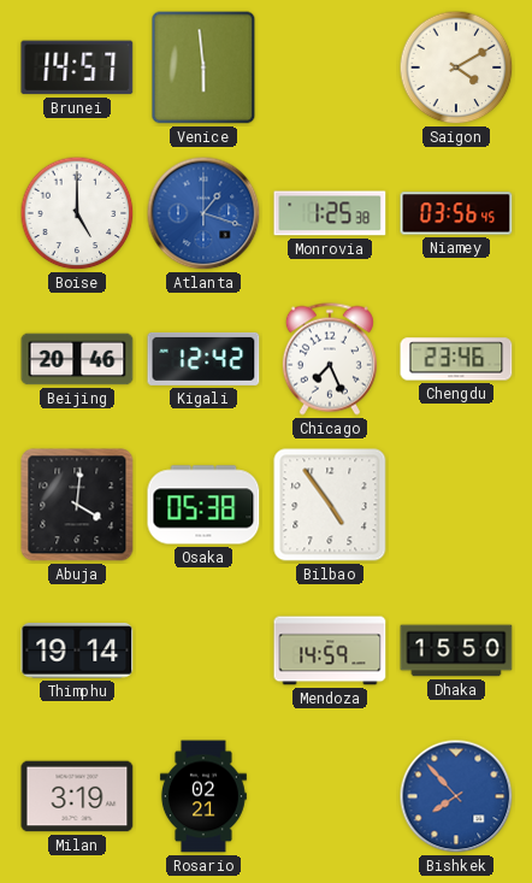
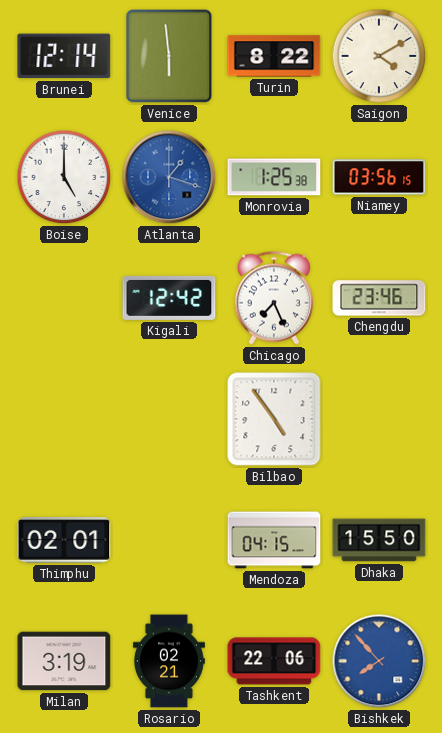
Brunei: 14:57 -> 12:14
Turin: none -> 8:22
Niamey: 03:56:45 -> 03:56:15
Beijing: 20:46 -> none
Abuja: 4:01 -> none
Osaka: 05:38 -> none
Thimphu: 19:14 -> 02:01
Mendoza: 14:59 -> 04:15
Tashkent: none -> 22:06
